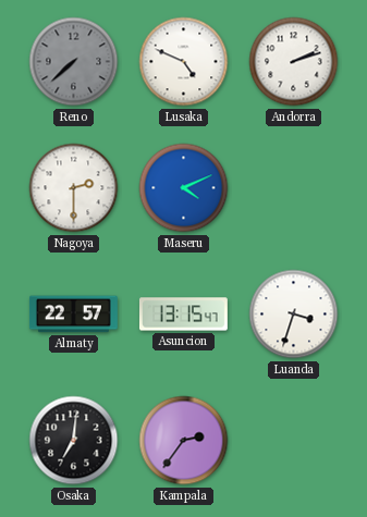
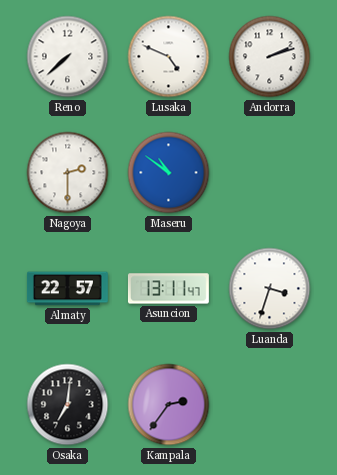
Reno dial: grey -> white
Maseru: 4:11 -> 10:51
Asuncion: 13:15 -> 13:11
